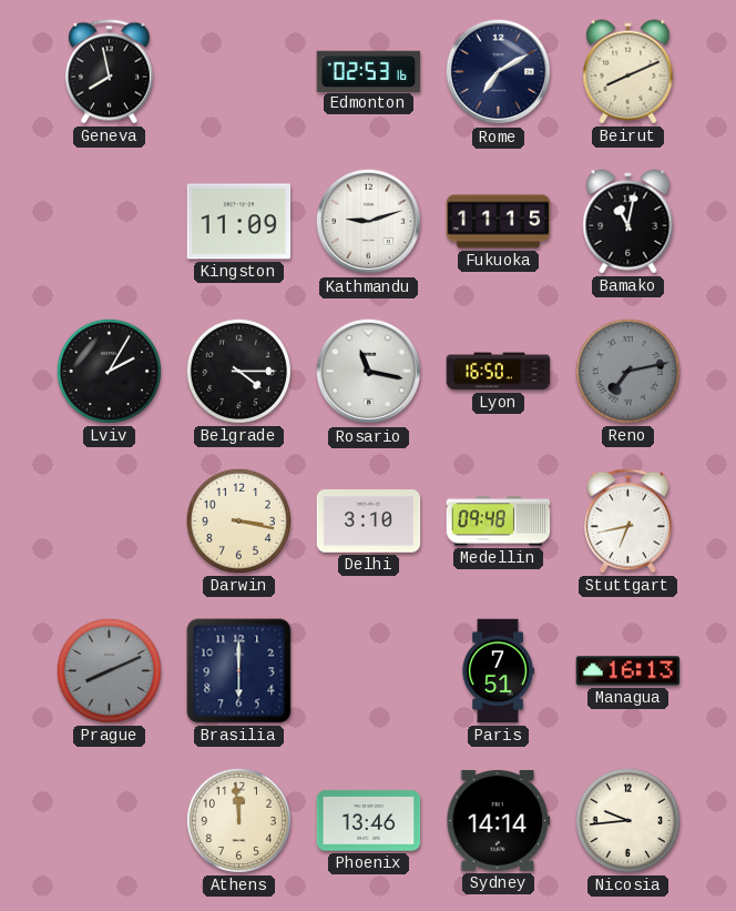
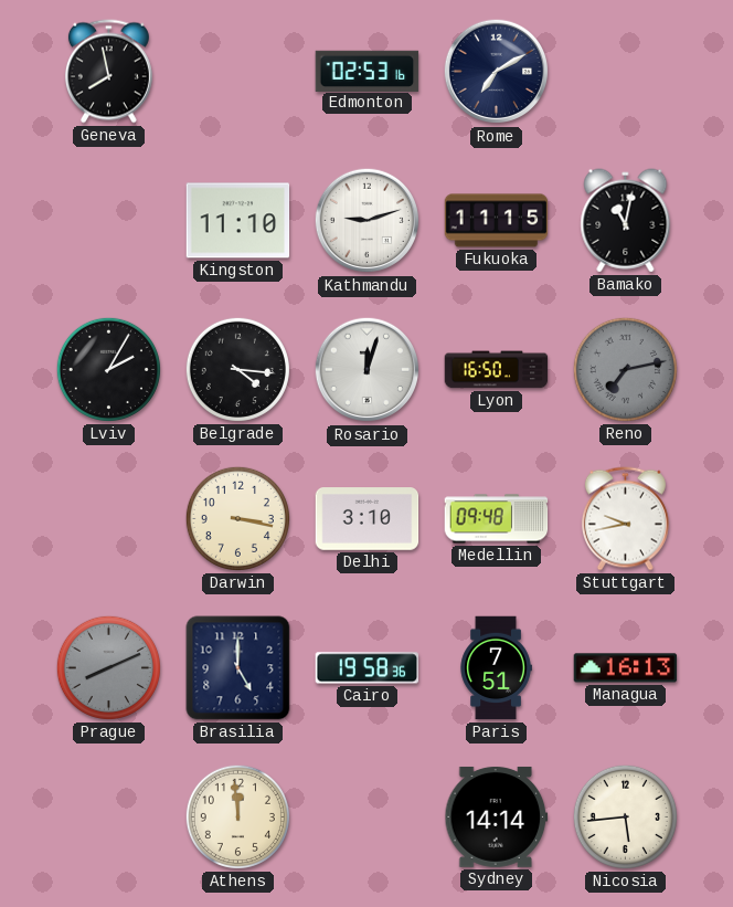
Beirut: 8:11 -> none
Kingston: 11:09 -> 11:10
Belgrade: 4:15 -> 4:16
Rosario: 11:17 -> 12:03
Stuttgart: 6:43 -> 9:43
Brasilia: 6:00 -> 5:00
Cairo: none -> 19:58
Phoenix: 13:46 -> none
Nicosia: 9:44 -> 5:44
